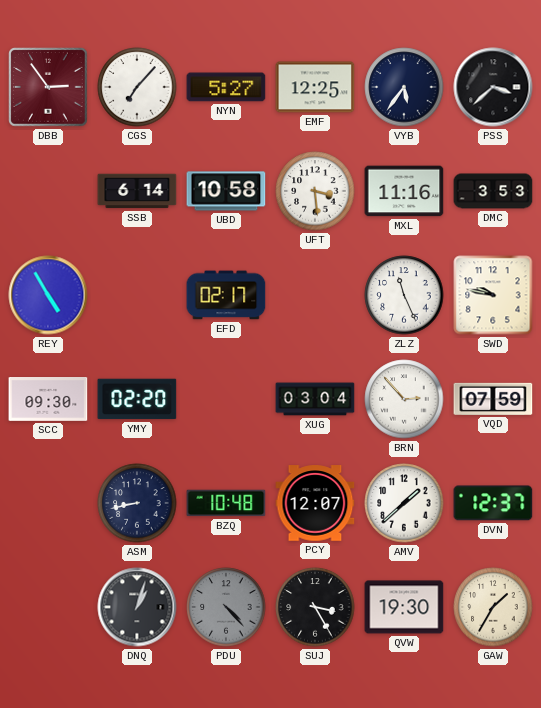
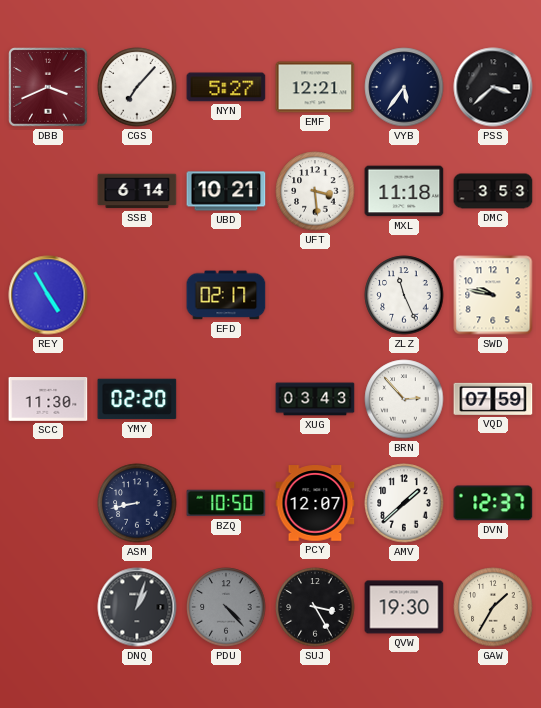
DBB: 2:54 -> 3:41
EMF: 12:25 -> 12:21
UBD: 10:58 -> 10:21
MXL: 11:16 -> 11:18
SCC: 09:30 -> 11:30
XUG: 03:04 -> 03:43
BZQ: 10:48 -> 10:50
